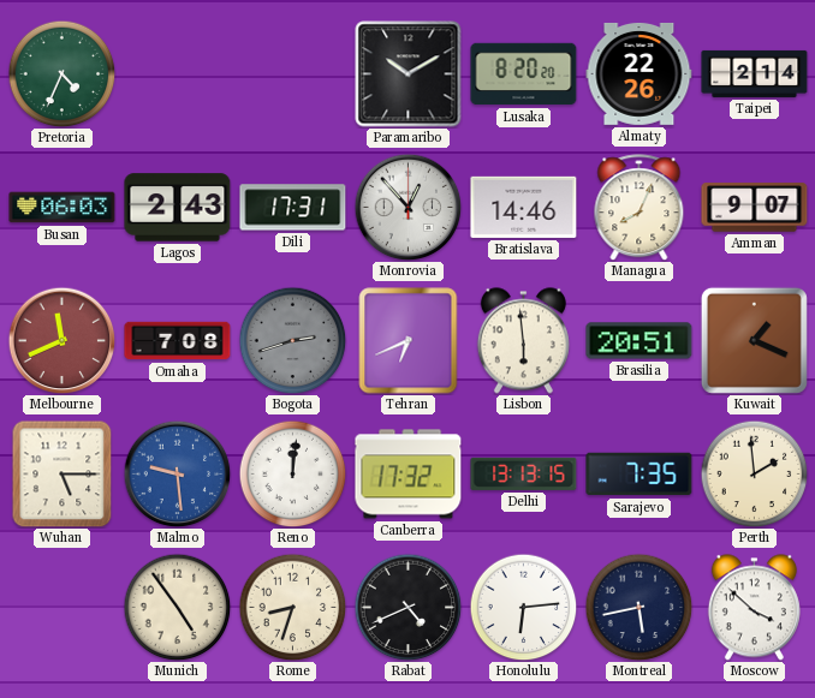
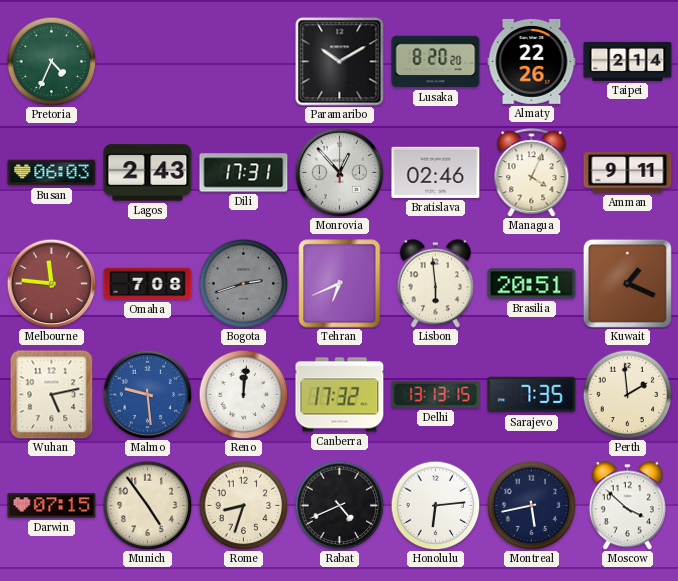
Bratislava: 14:46 -> 02:46
Managua: 8:04 -> 4:04
Amman: 9:07 -> 9:11
Melbourne: 11:41 -> 11:46
Wuhan: 5:15 -> 5:13
Darwin: none -> 07:15
